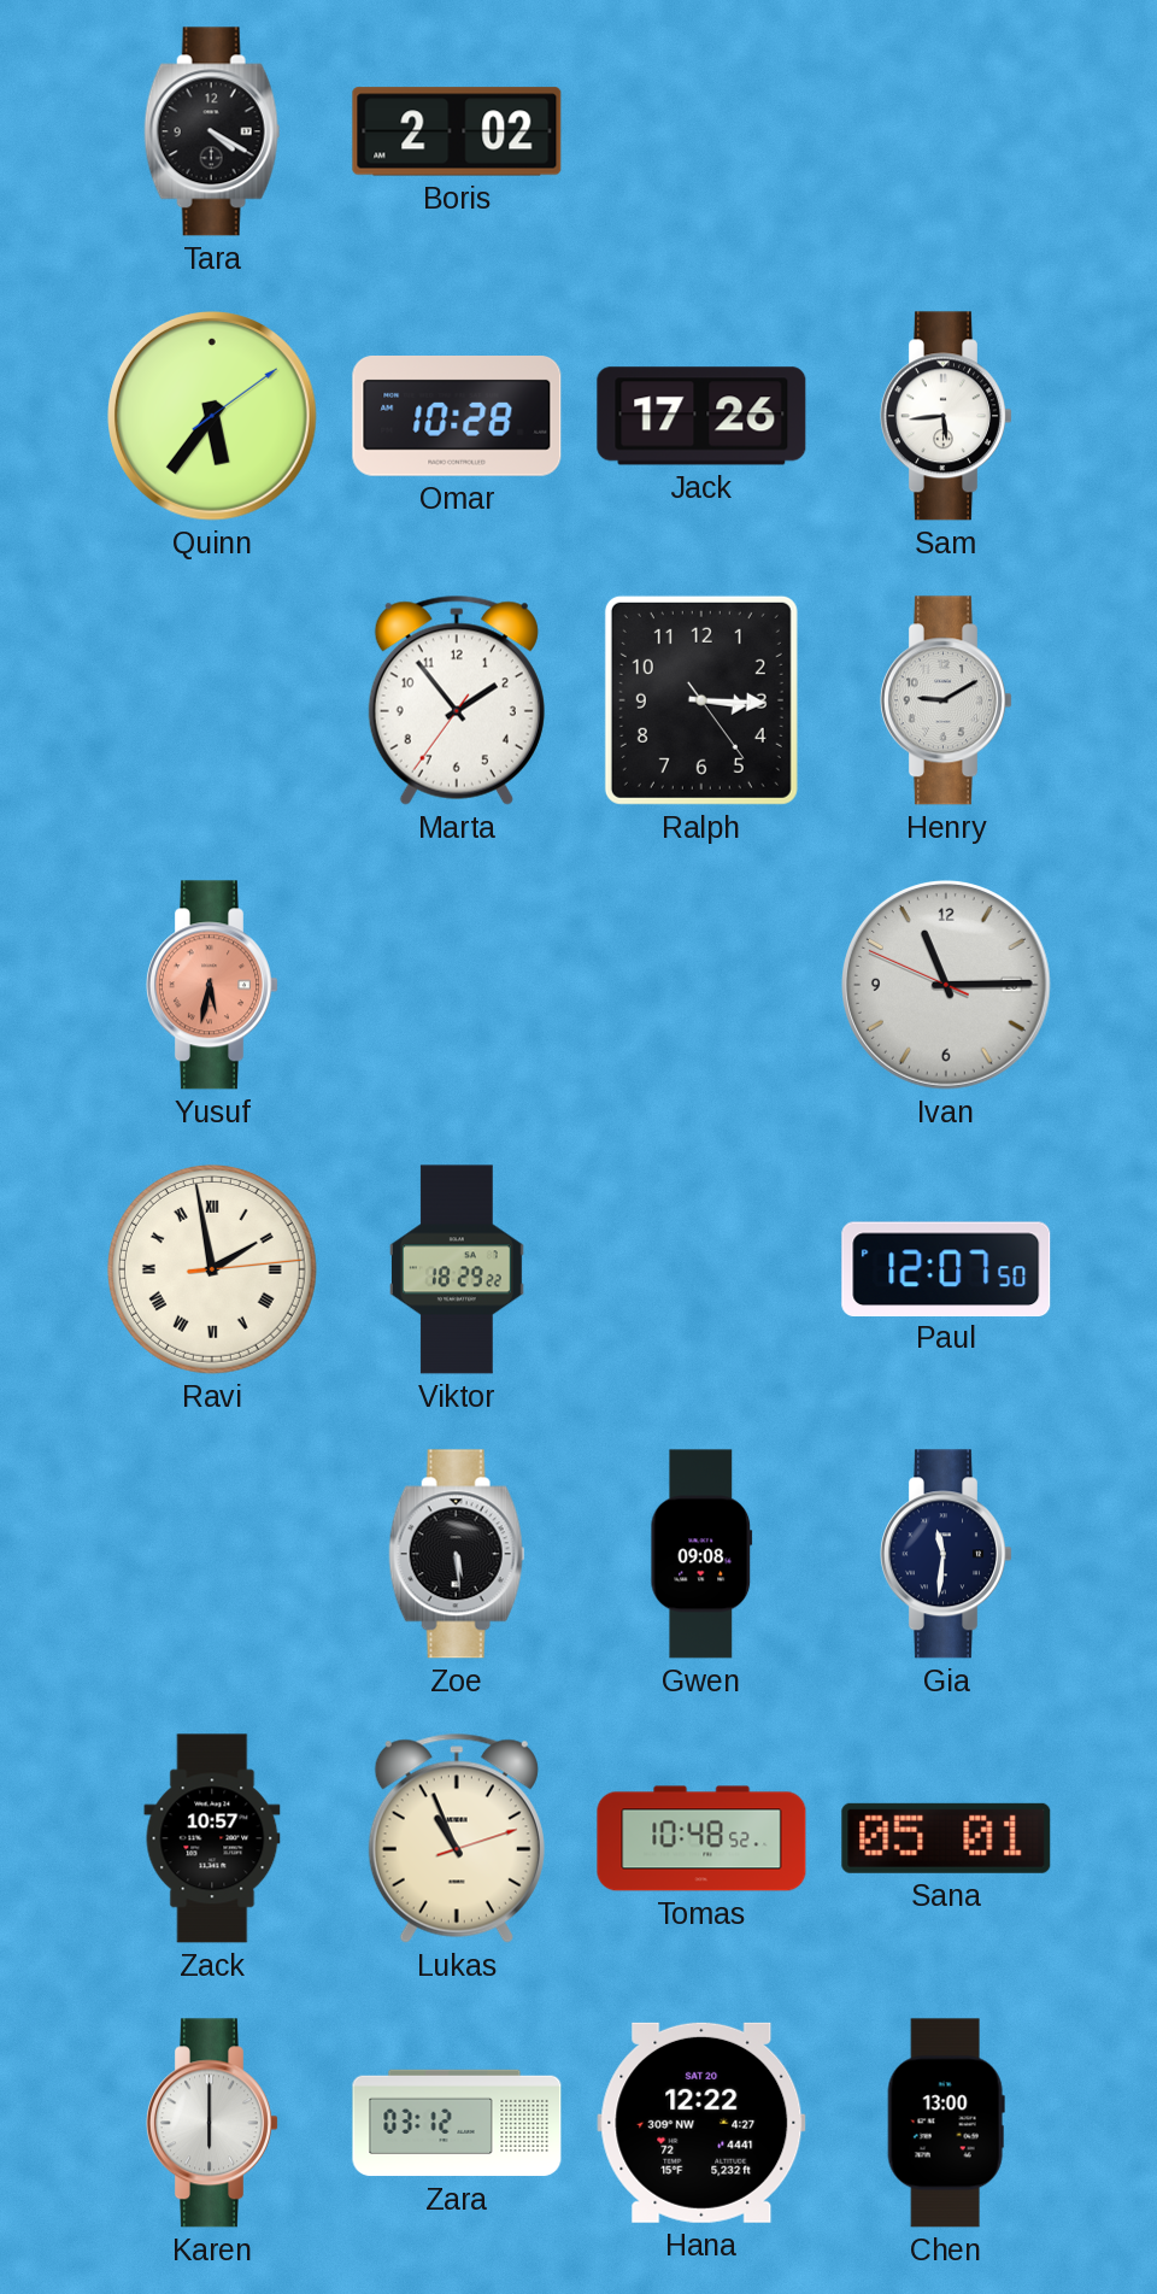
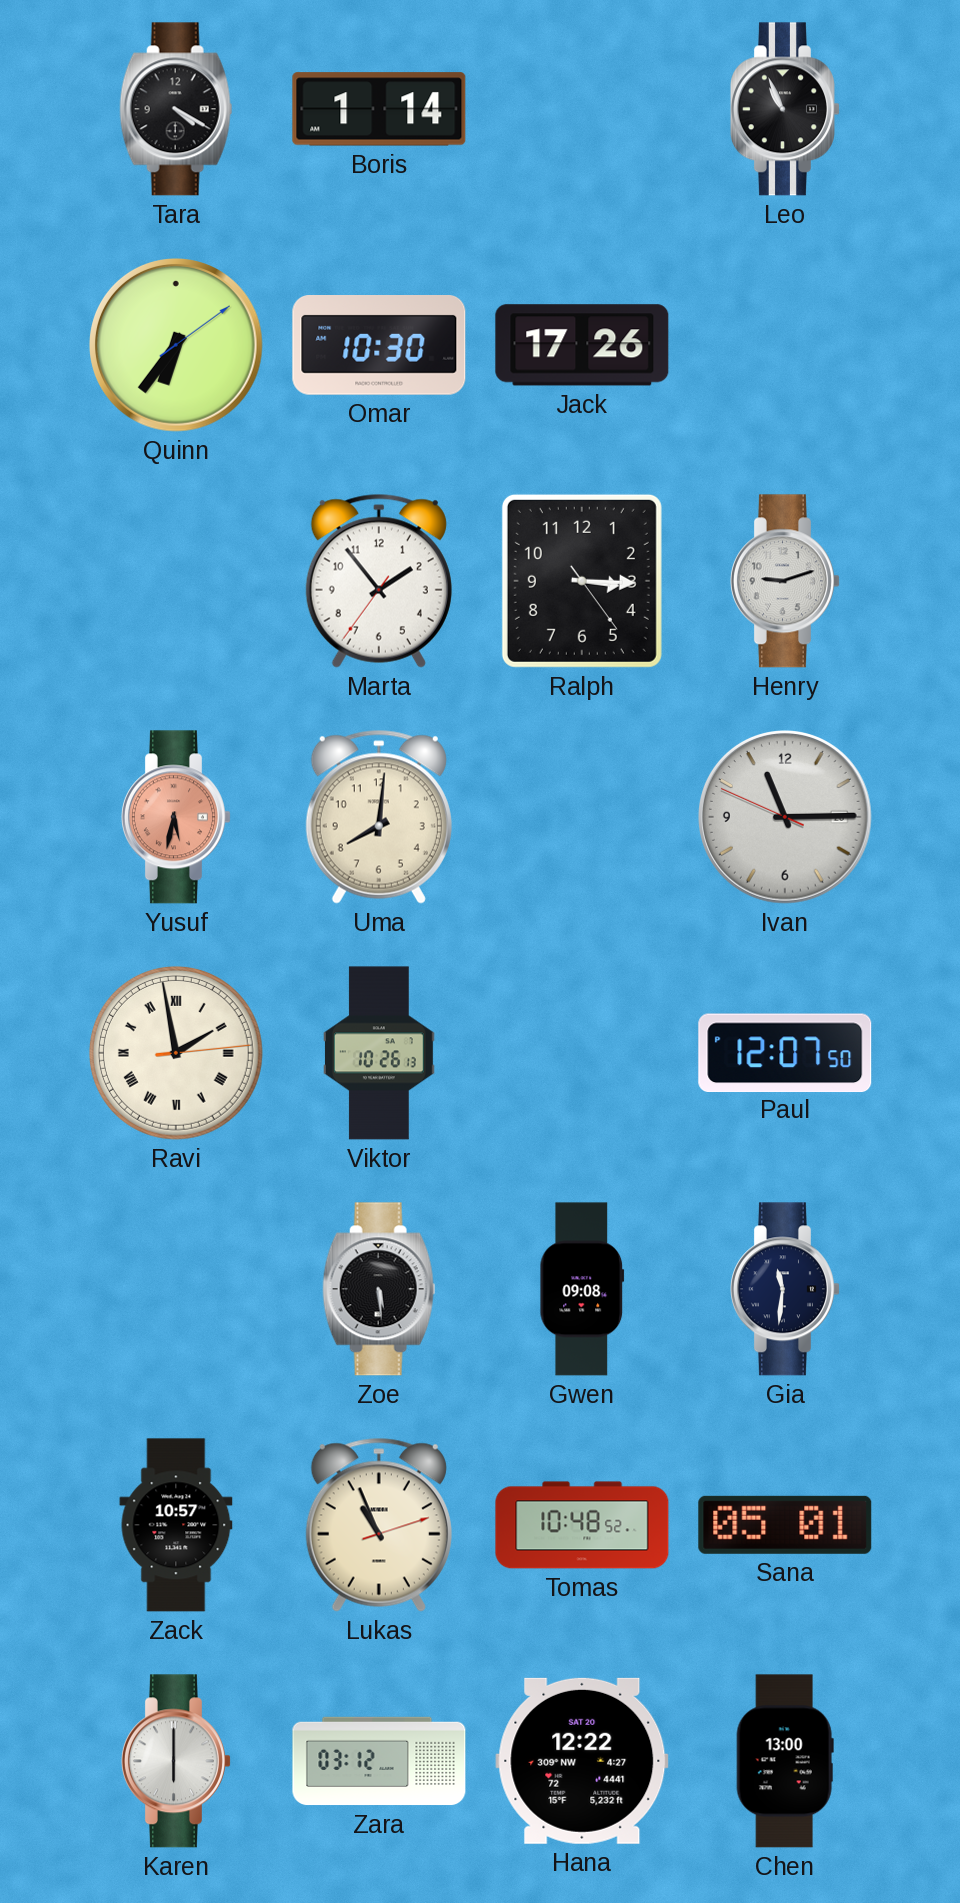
Boris: 2:02 -> 1:14
Leo: none -> 10:56
Quinn: 5:36 -> 6:36
Omar: 10:28 -> 10:30
Sam: 5:44 -> none
Henry: 9:10 -> 9:12
Uma: none -> 8:01
Viktor: 18:29 -> 10:26
